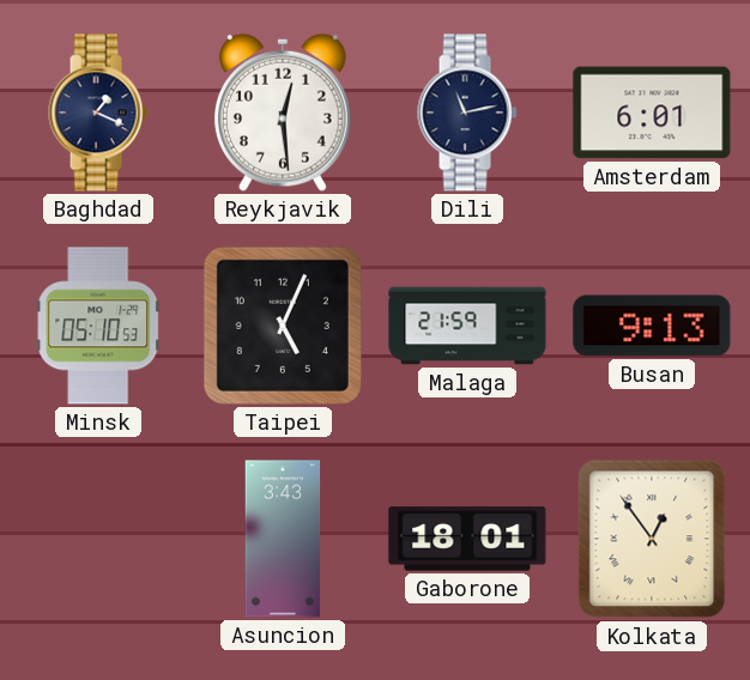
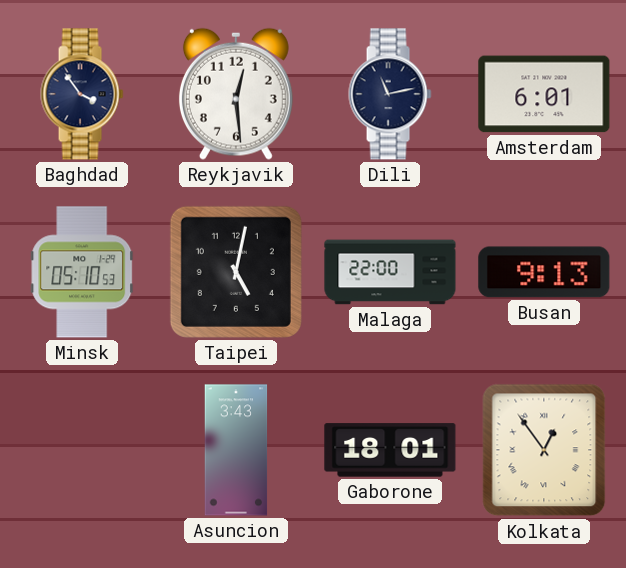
Baghdad: 1:19 -> 3:54
Taipei: 5:04 -> 5:02
Malaga: 21:59 -> 22:00
